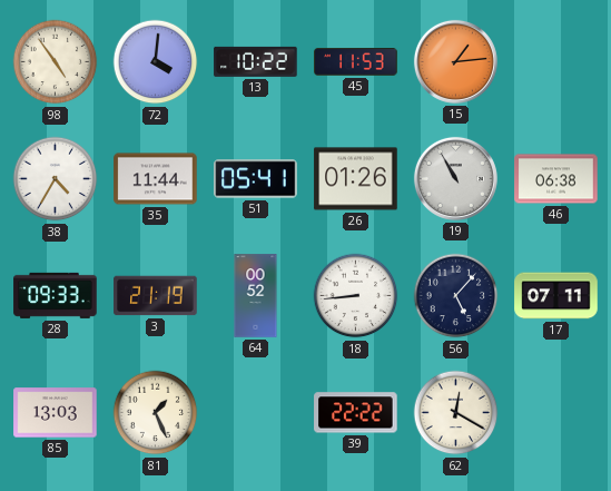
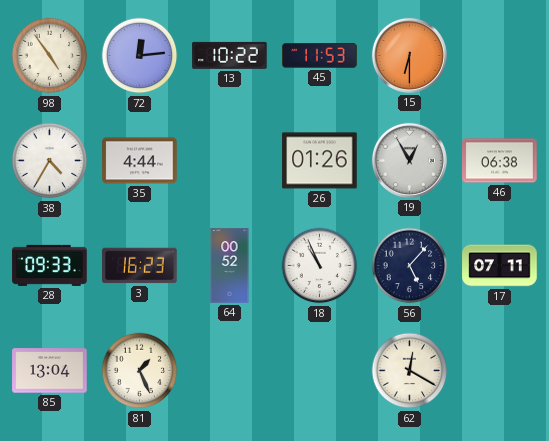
72: 4:01 -> 12:14
15: 1:14 -> 6:30
35: 11:44 -> 4:44
51: 05:41 -> none
19: 10:55 -> 12:55
3: 21:19 -> 16:23
18: 8:44 -> 10:56
85: 13:03 -> 13:04
39: 22:22 -> none
